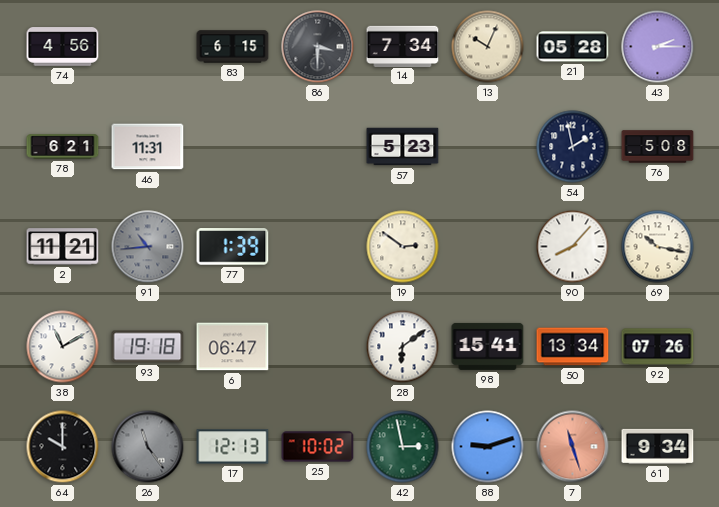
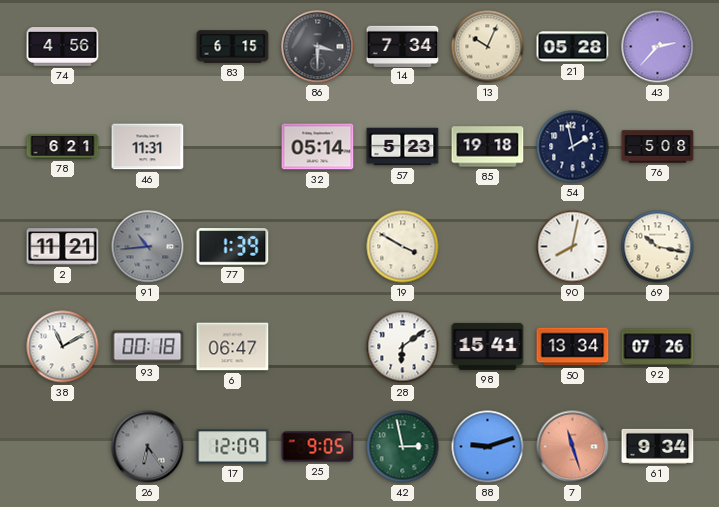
43: 2:15 -> 2:37
32: none -> 05:14
85: none -> 19:18
19: 2:51 -> 3:50
90: 8:07 -> 8:02
93: 19:18 -> 00:18
64: 10:00 -> none
26: 11:24 -> 6:24
17: 12:13 -> 12:09
25: 10:02 -> 9:05
